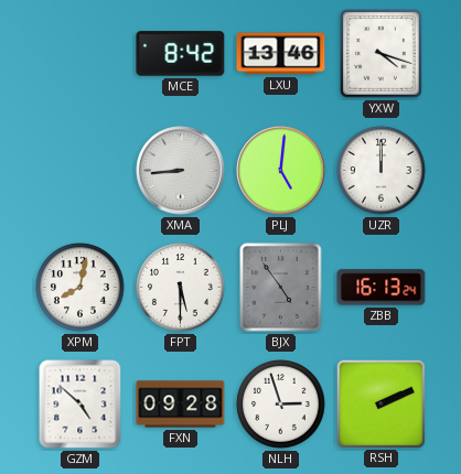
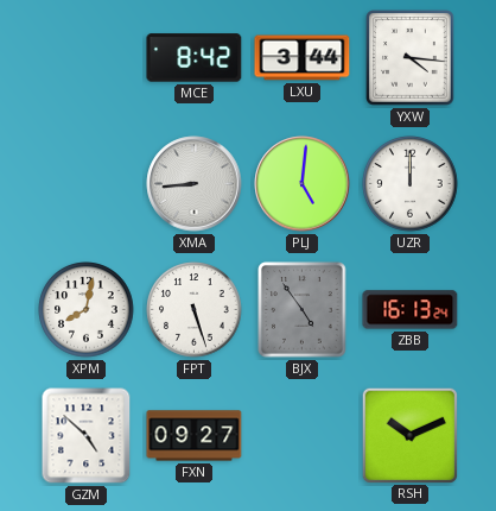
LXU: 13:46 -> 3:44
YXW: 4:18 -> 4:16
FPT: 5:30 -> 5:27
FXN: 09:28 -> 09:27
NLH: 2:57 -> none
RSH: 2:11 -> 10:11
